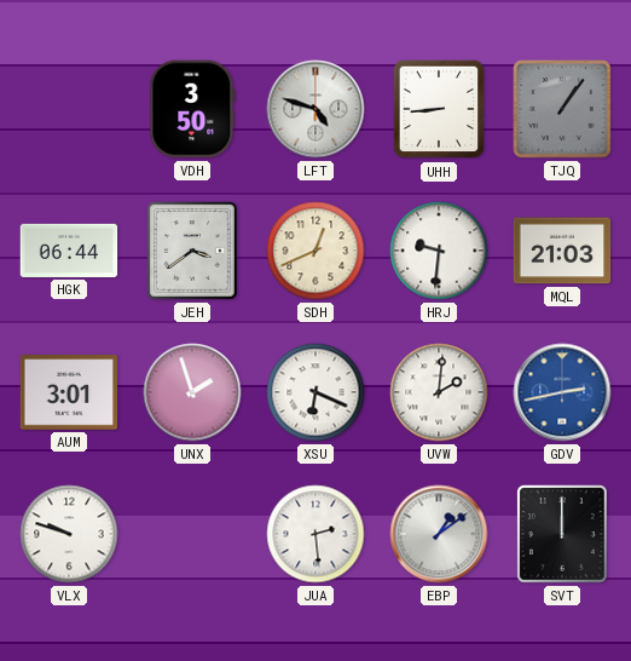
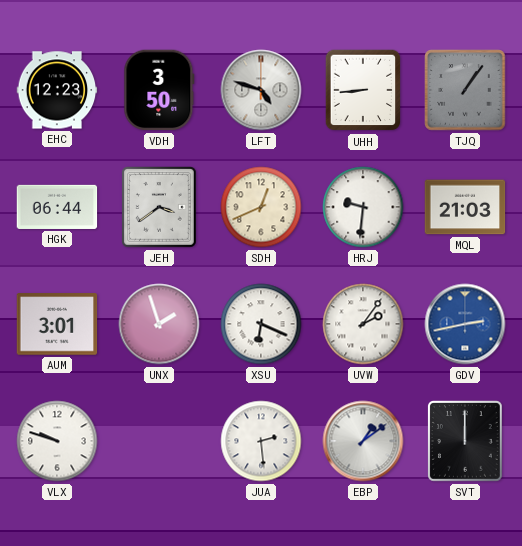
EHC: none -> 12:23
UVW: 2:01 -> 2:06
